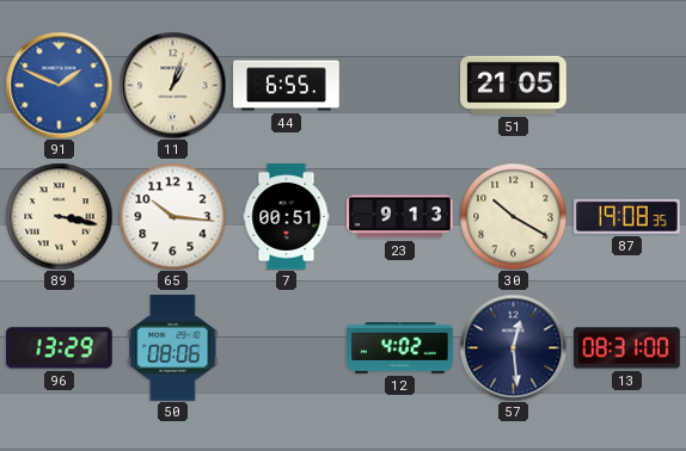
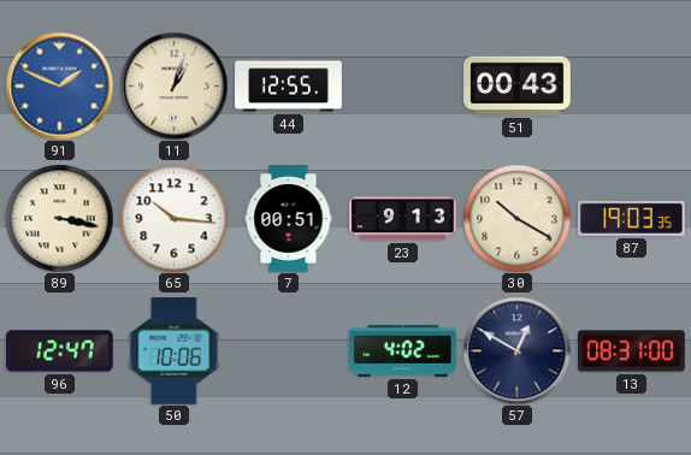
44: 6:55 -> 12:55
51: 21:05 -> 00:43
87: 19:08 -> 19:03
96: 13:29 -> 12:47
50: 08:06 -> 10:06
57: 12:29 -> 12:50
